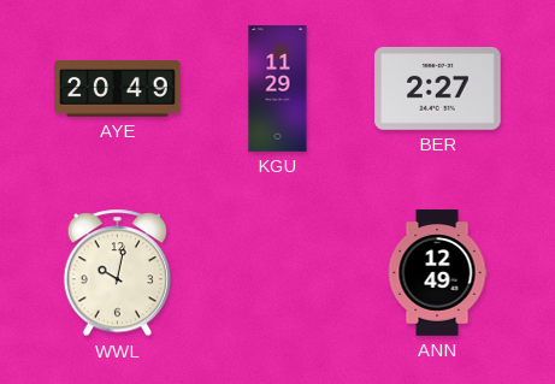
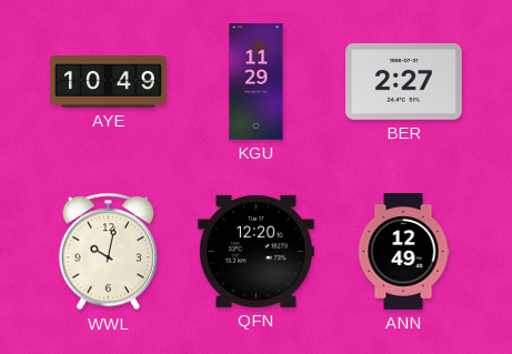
AYE: 20:49 -> 10:49
QFN: none -> 12:20
